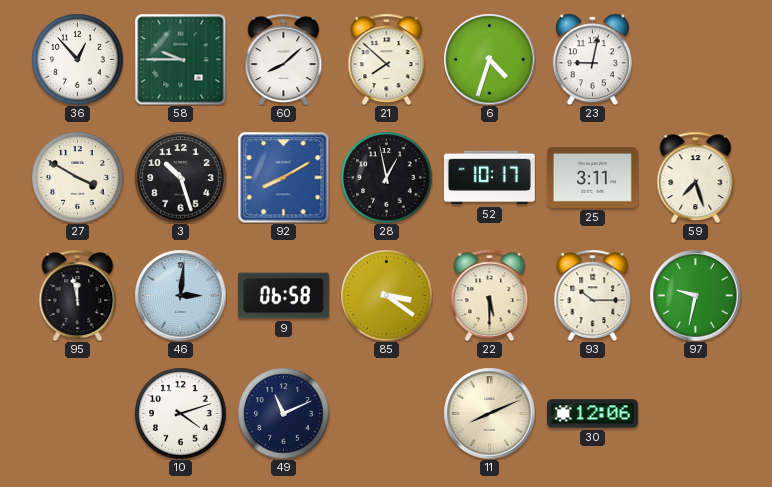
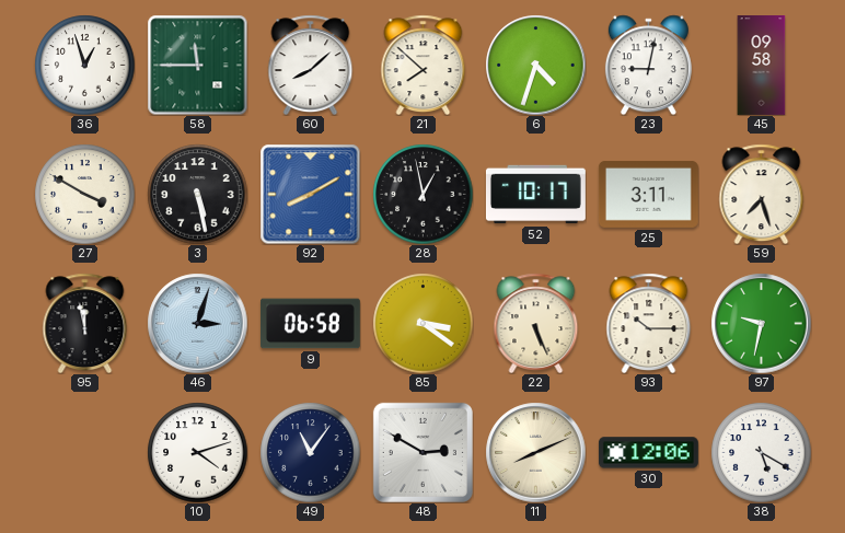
36: 12:53 -> 12:57
58: 9:45 -> 11:45
45: none -> 09:58
3: 10:27 -> 5:28
46: 3:01 -> 3:03
22: 5:30 -> 5:26
49: 11:11 -> 11:06
48: none -> 2:50
38: none -> 5:20
